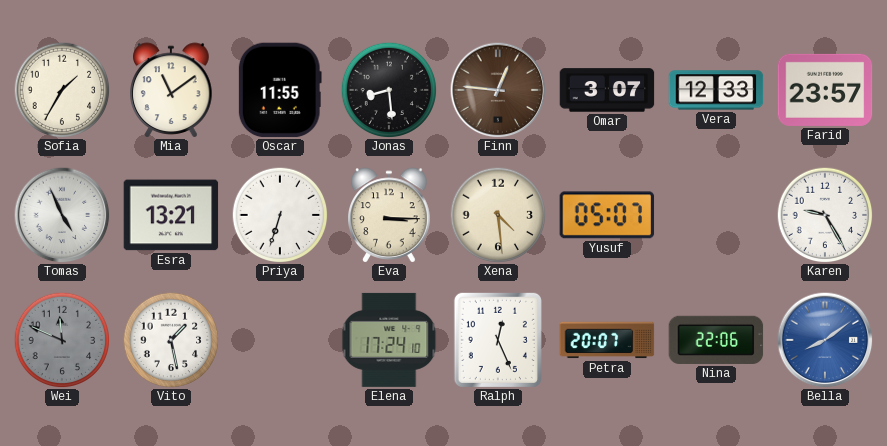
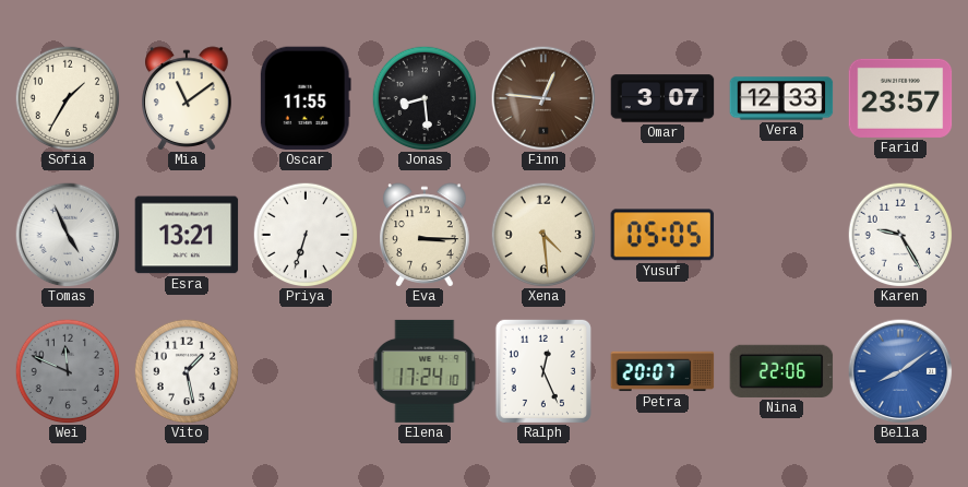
Yusuf: 05:07 -> 05:05
